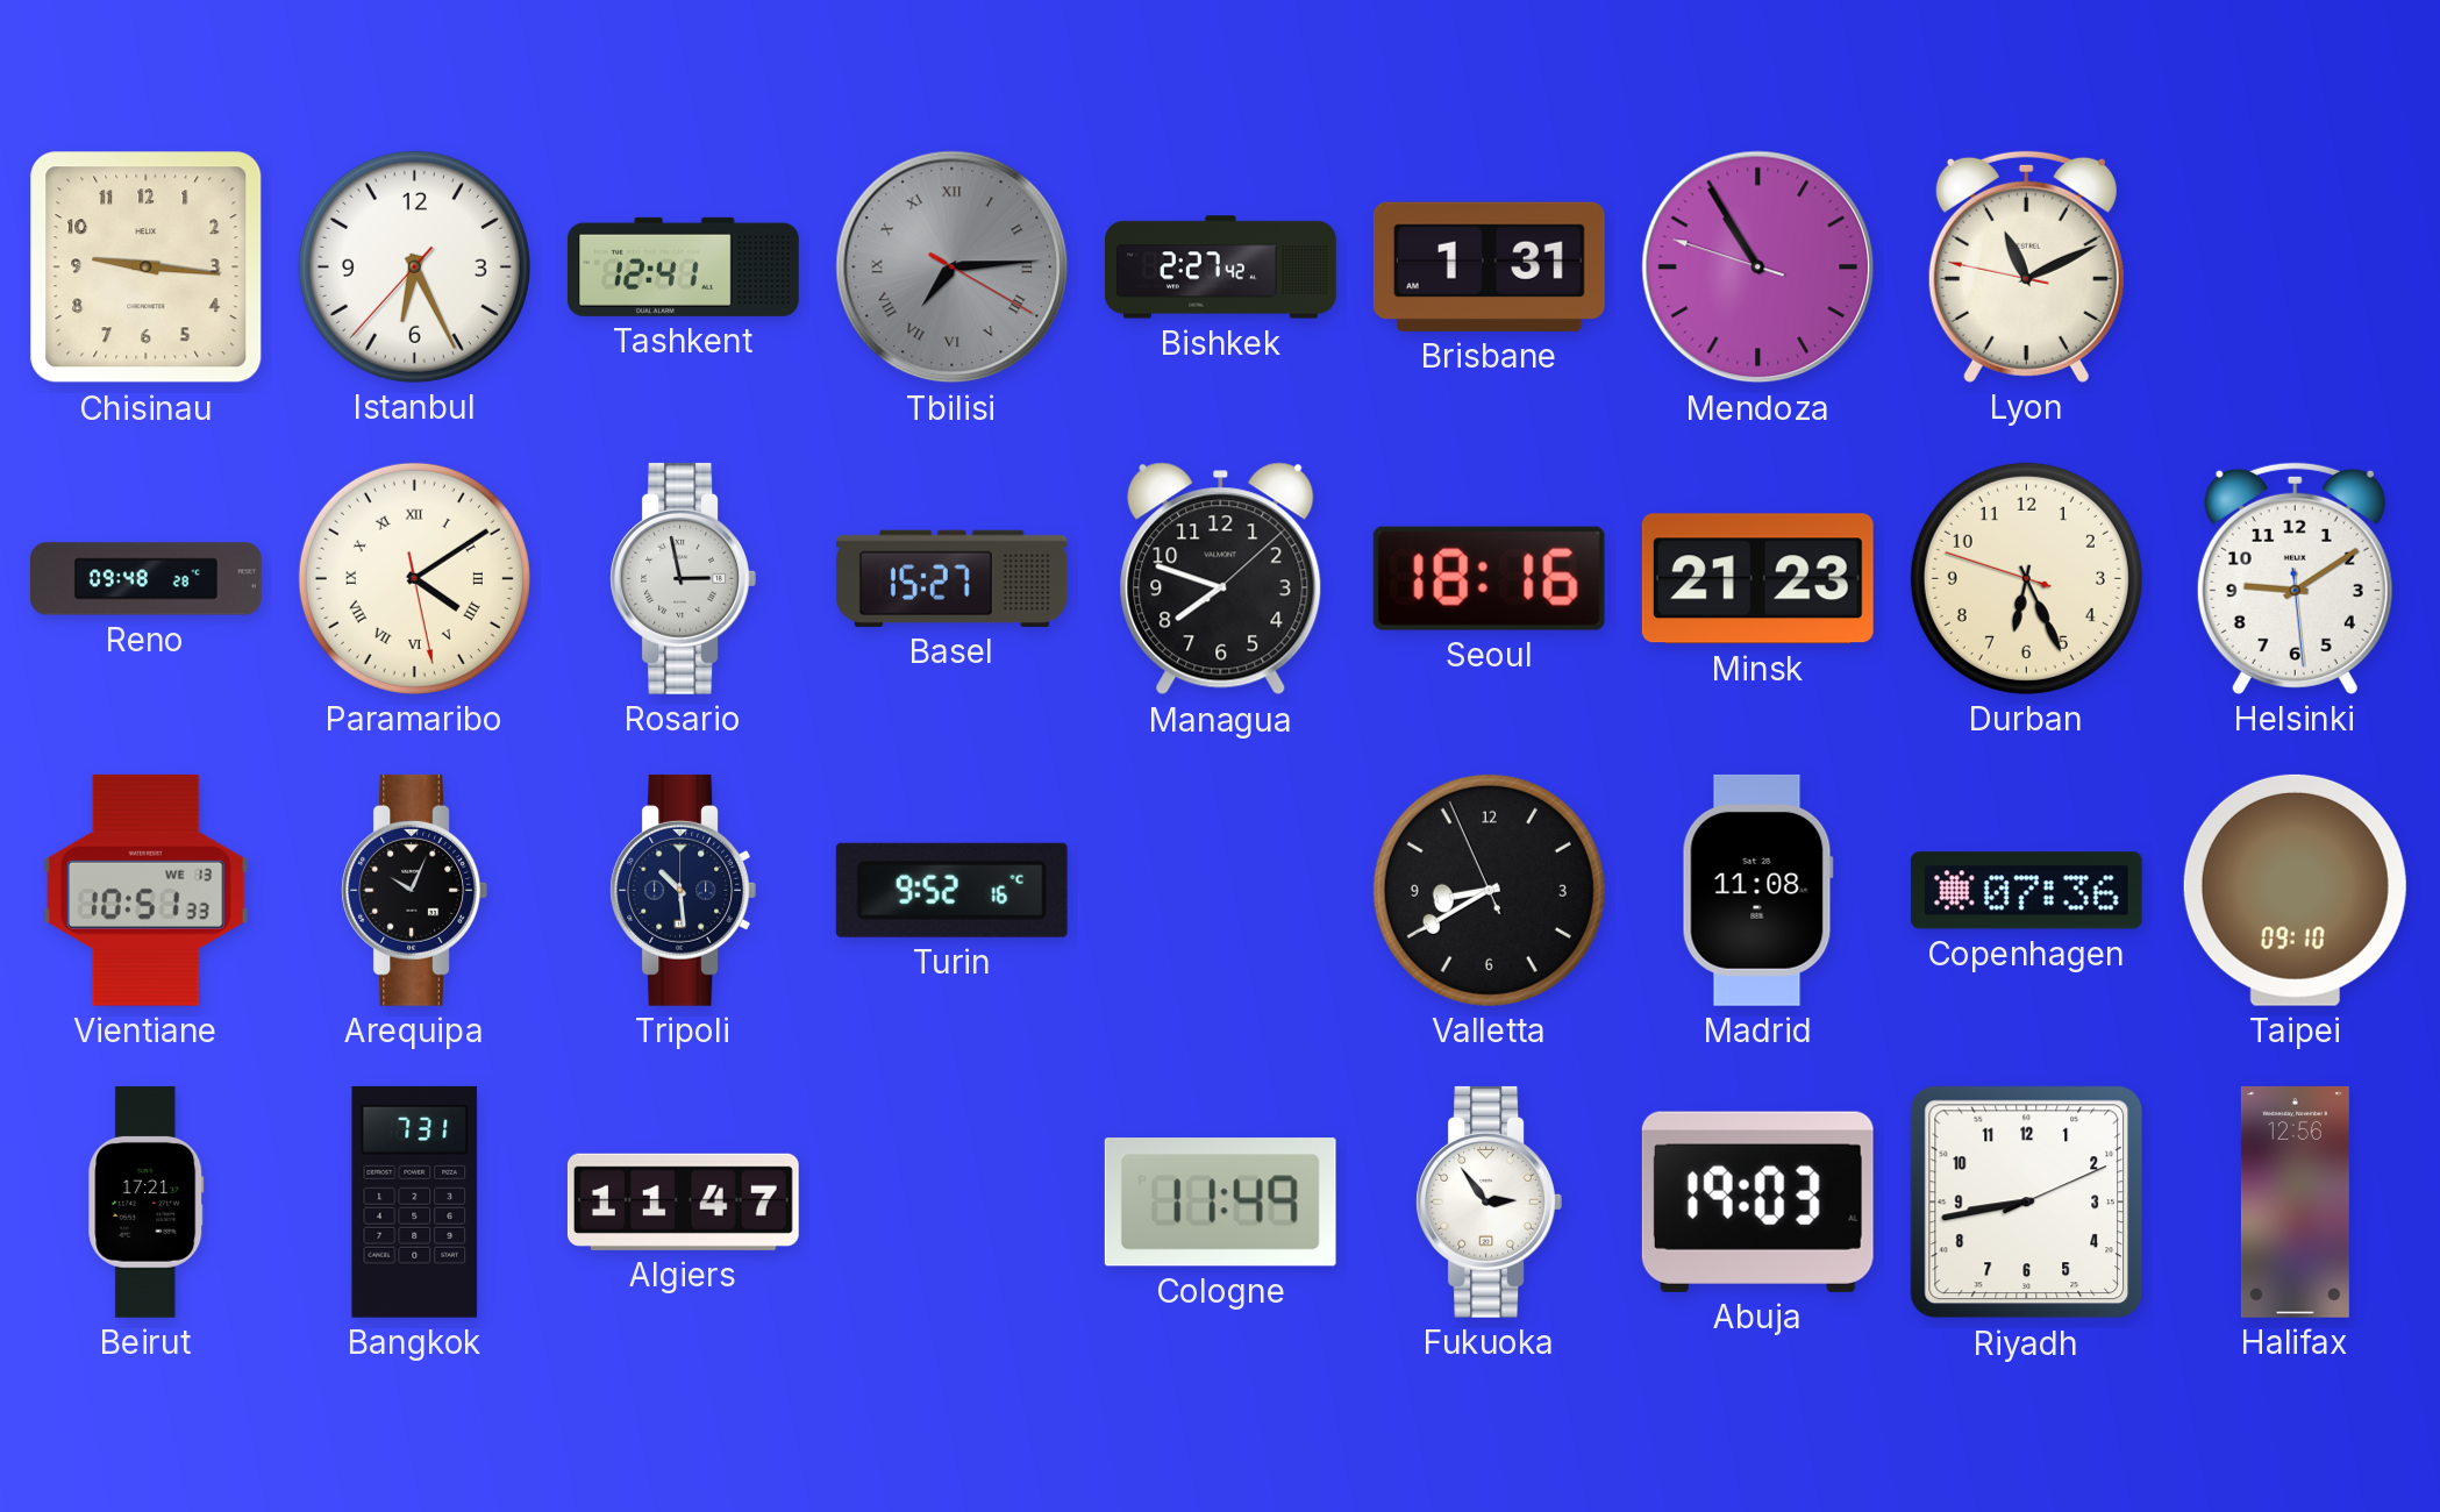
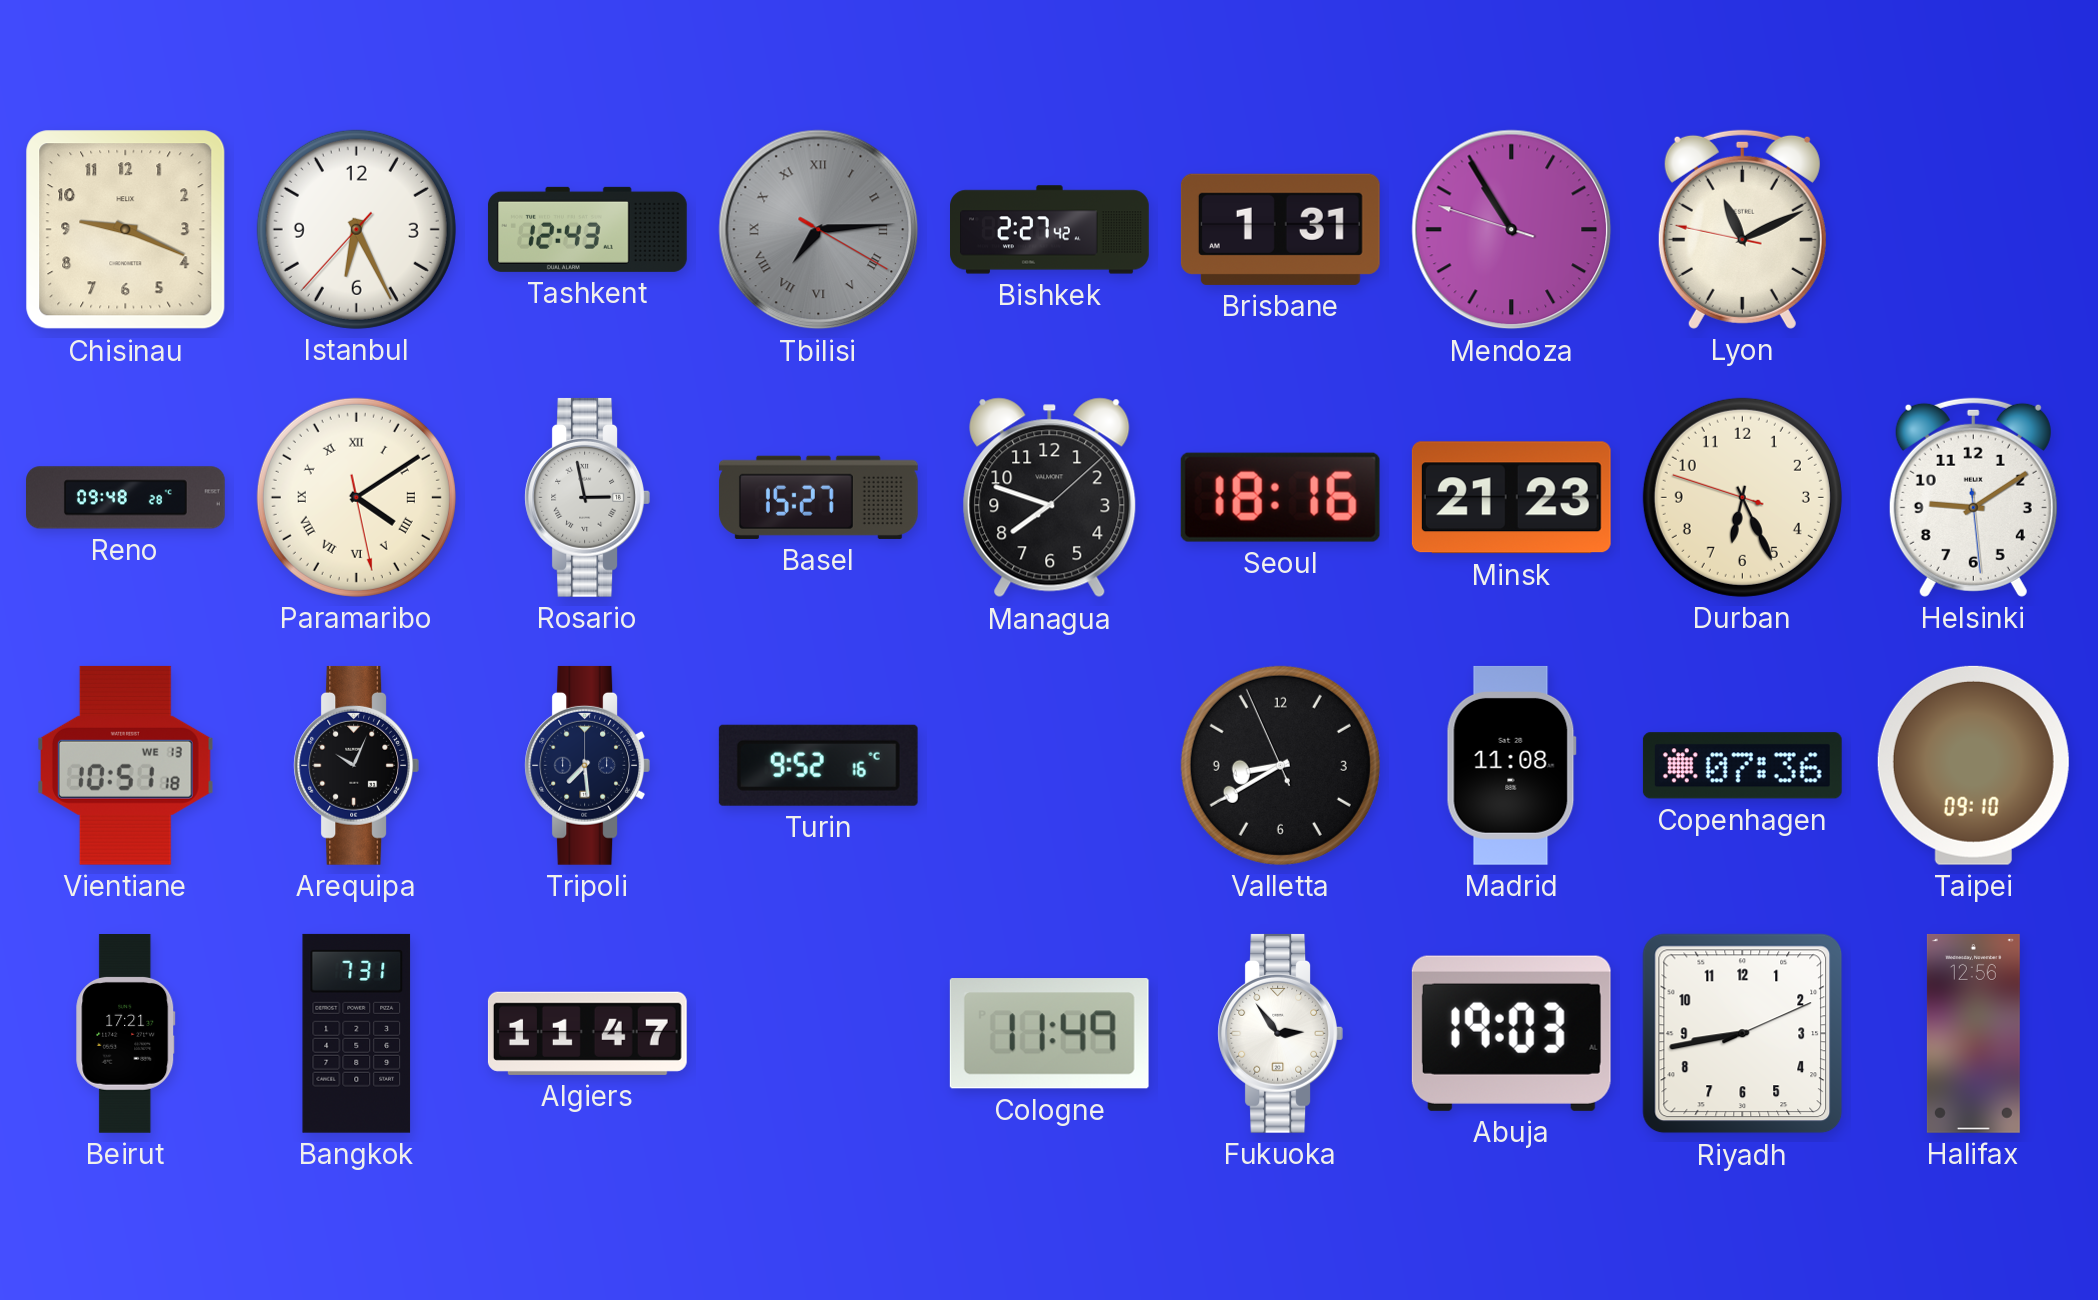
Chisinau: 9:16 -> 9:19
Tashkent: 12:41 -> 12:43
Vientiane: 10:51:33 -> 10:51:18
Tripoli: 10:29 -> 7:29
